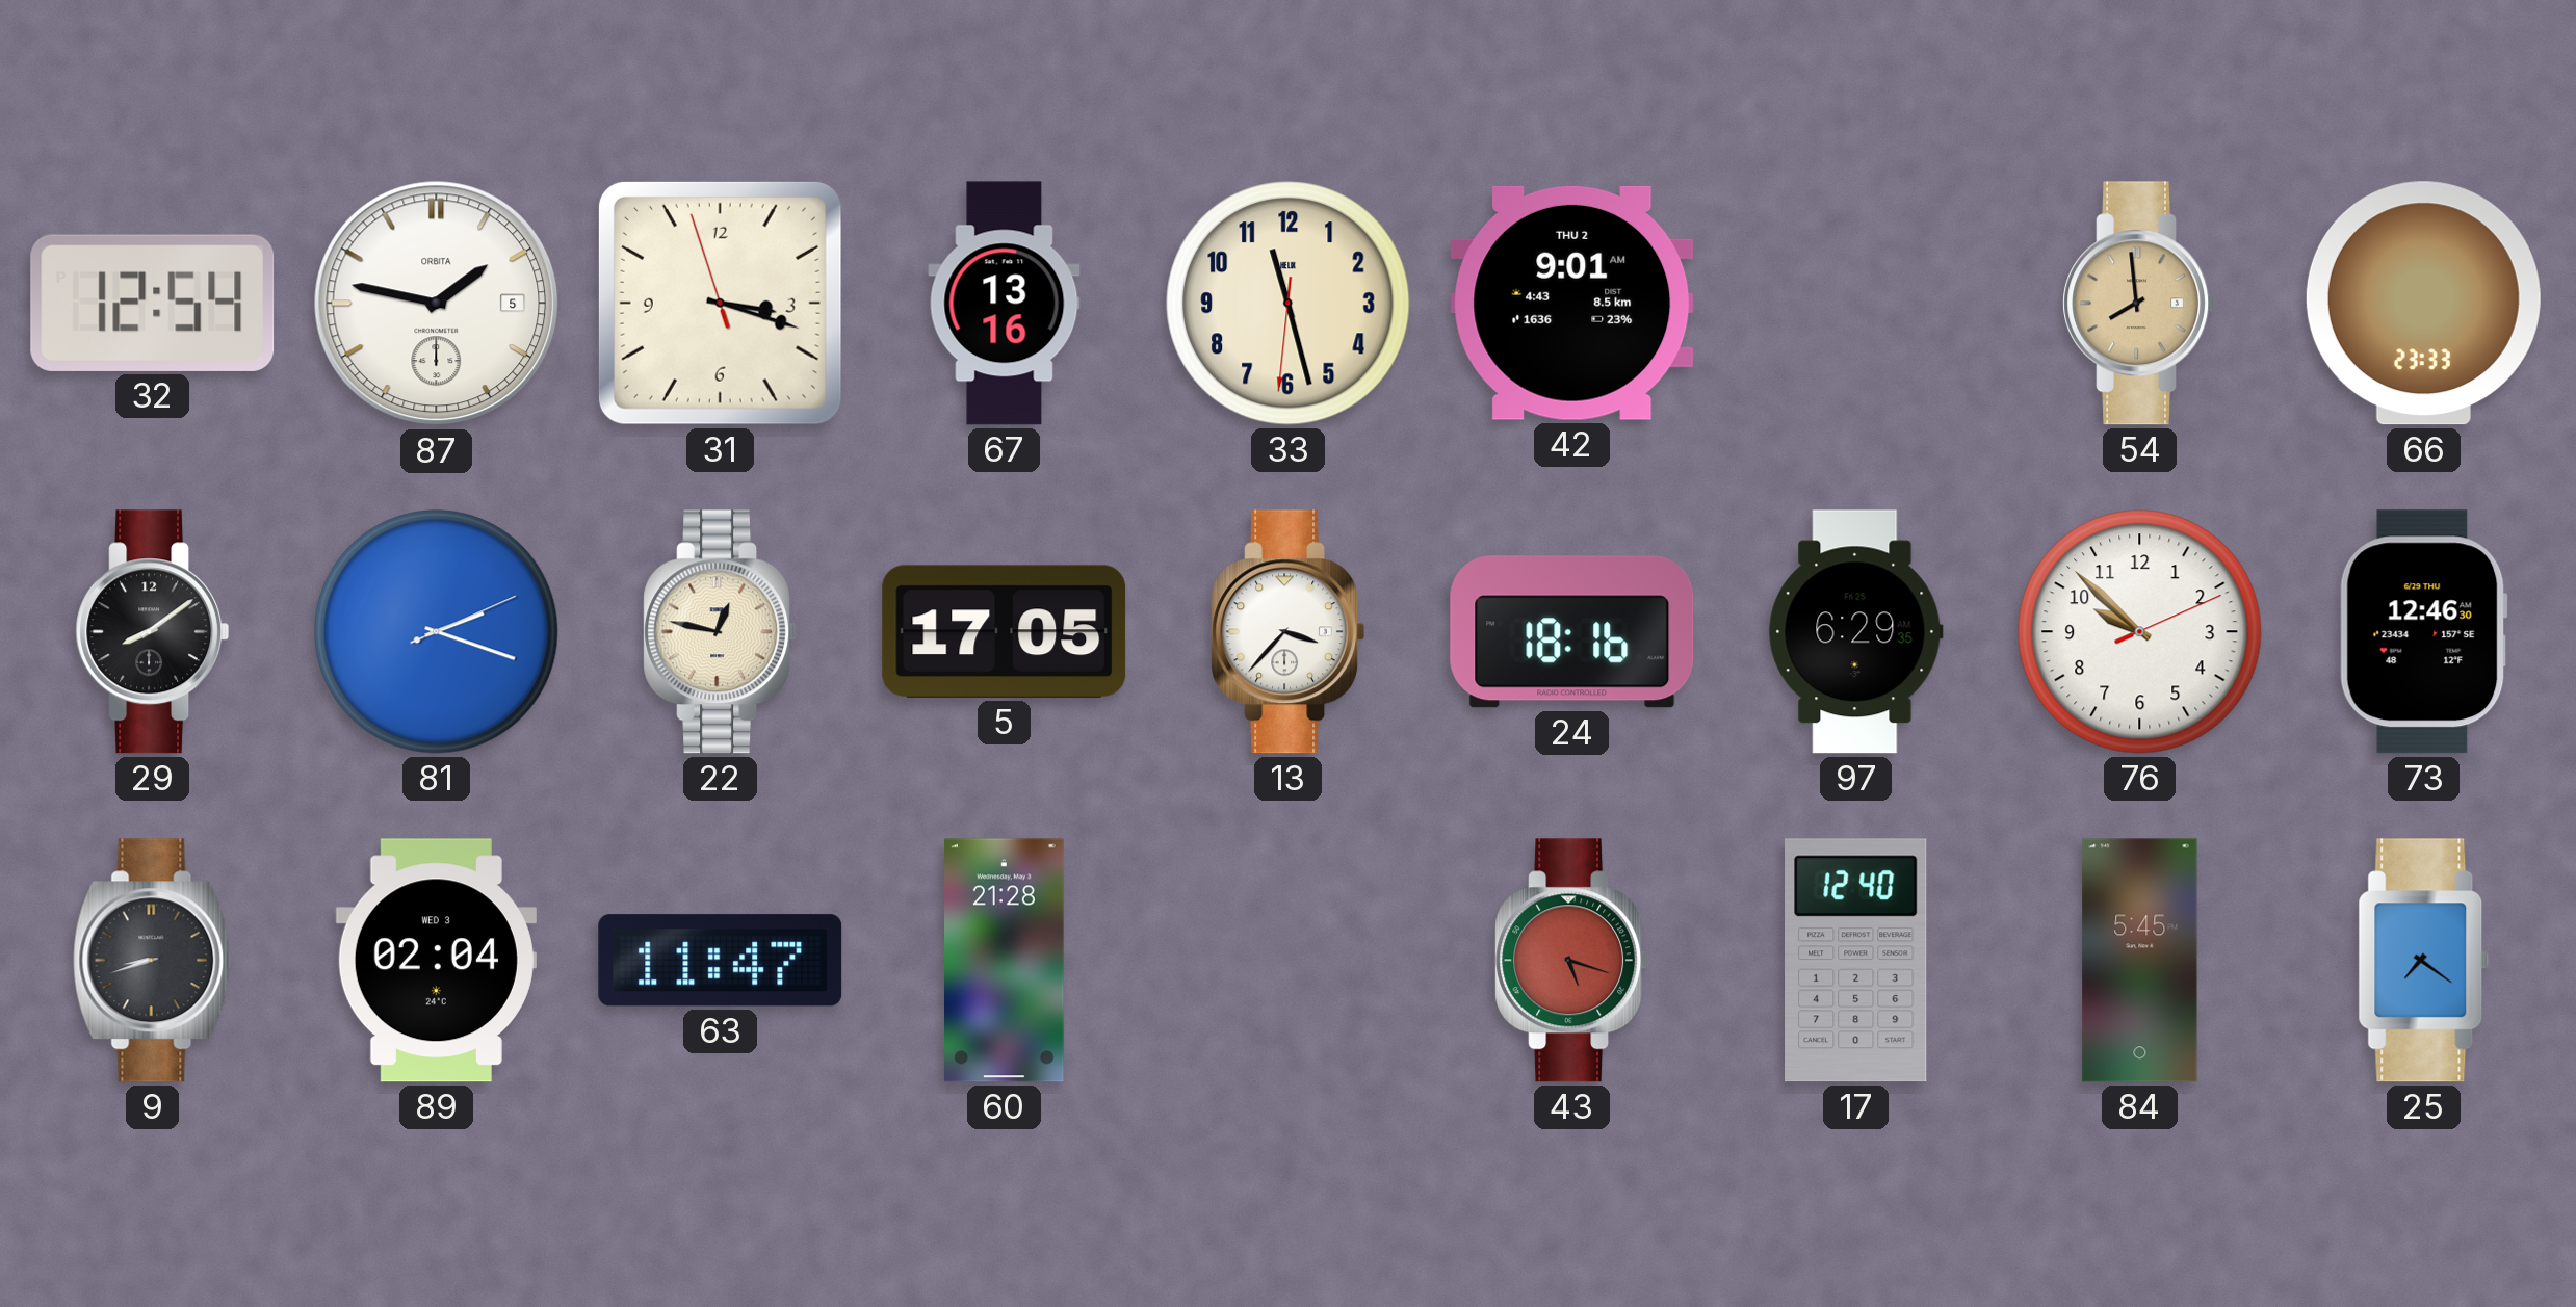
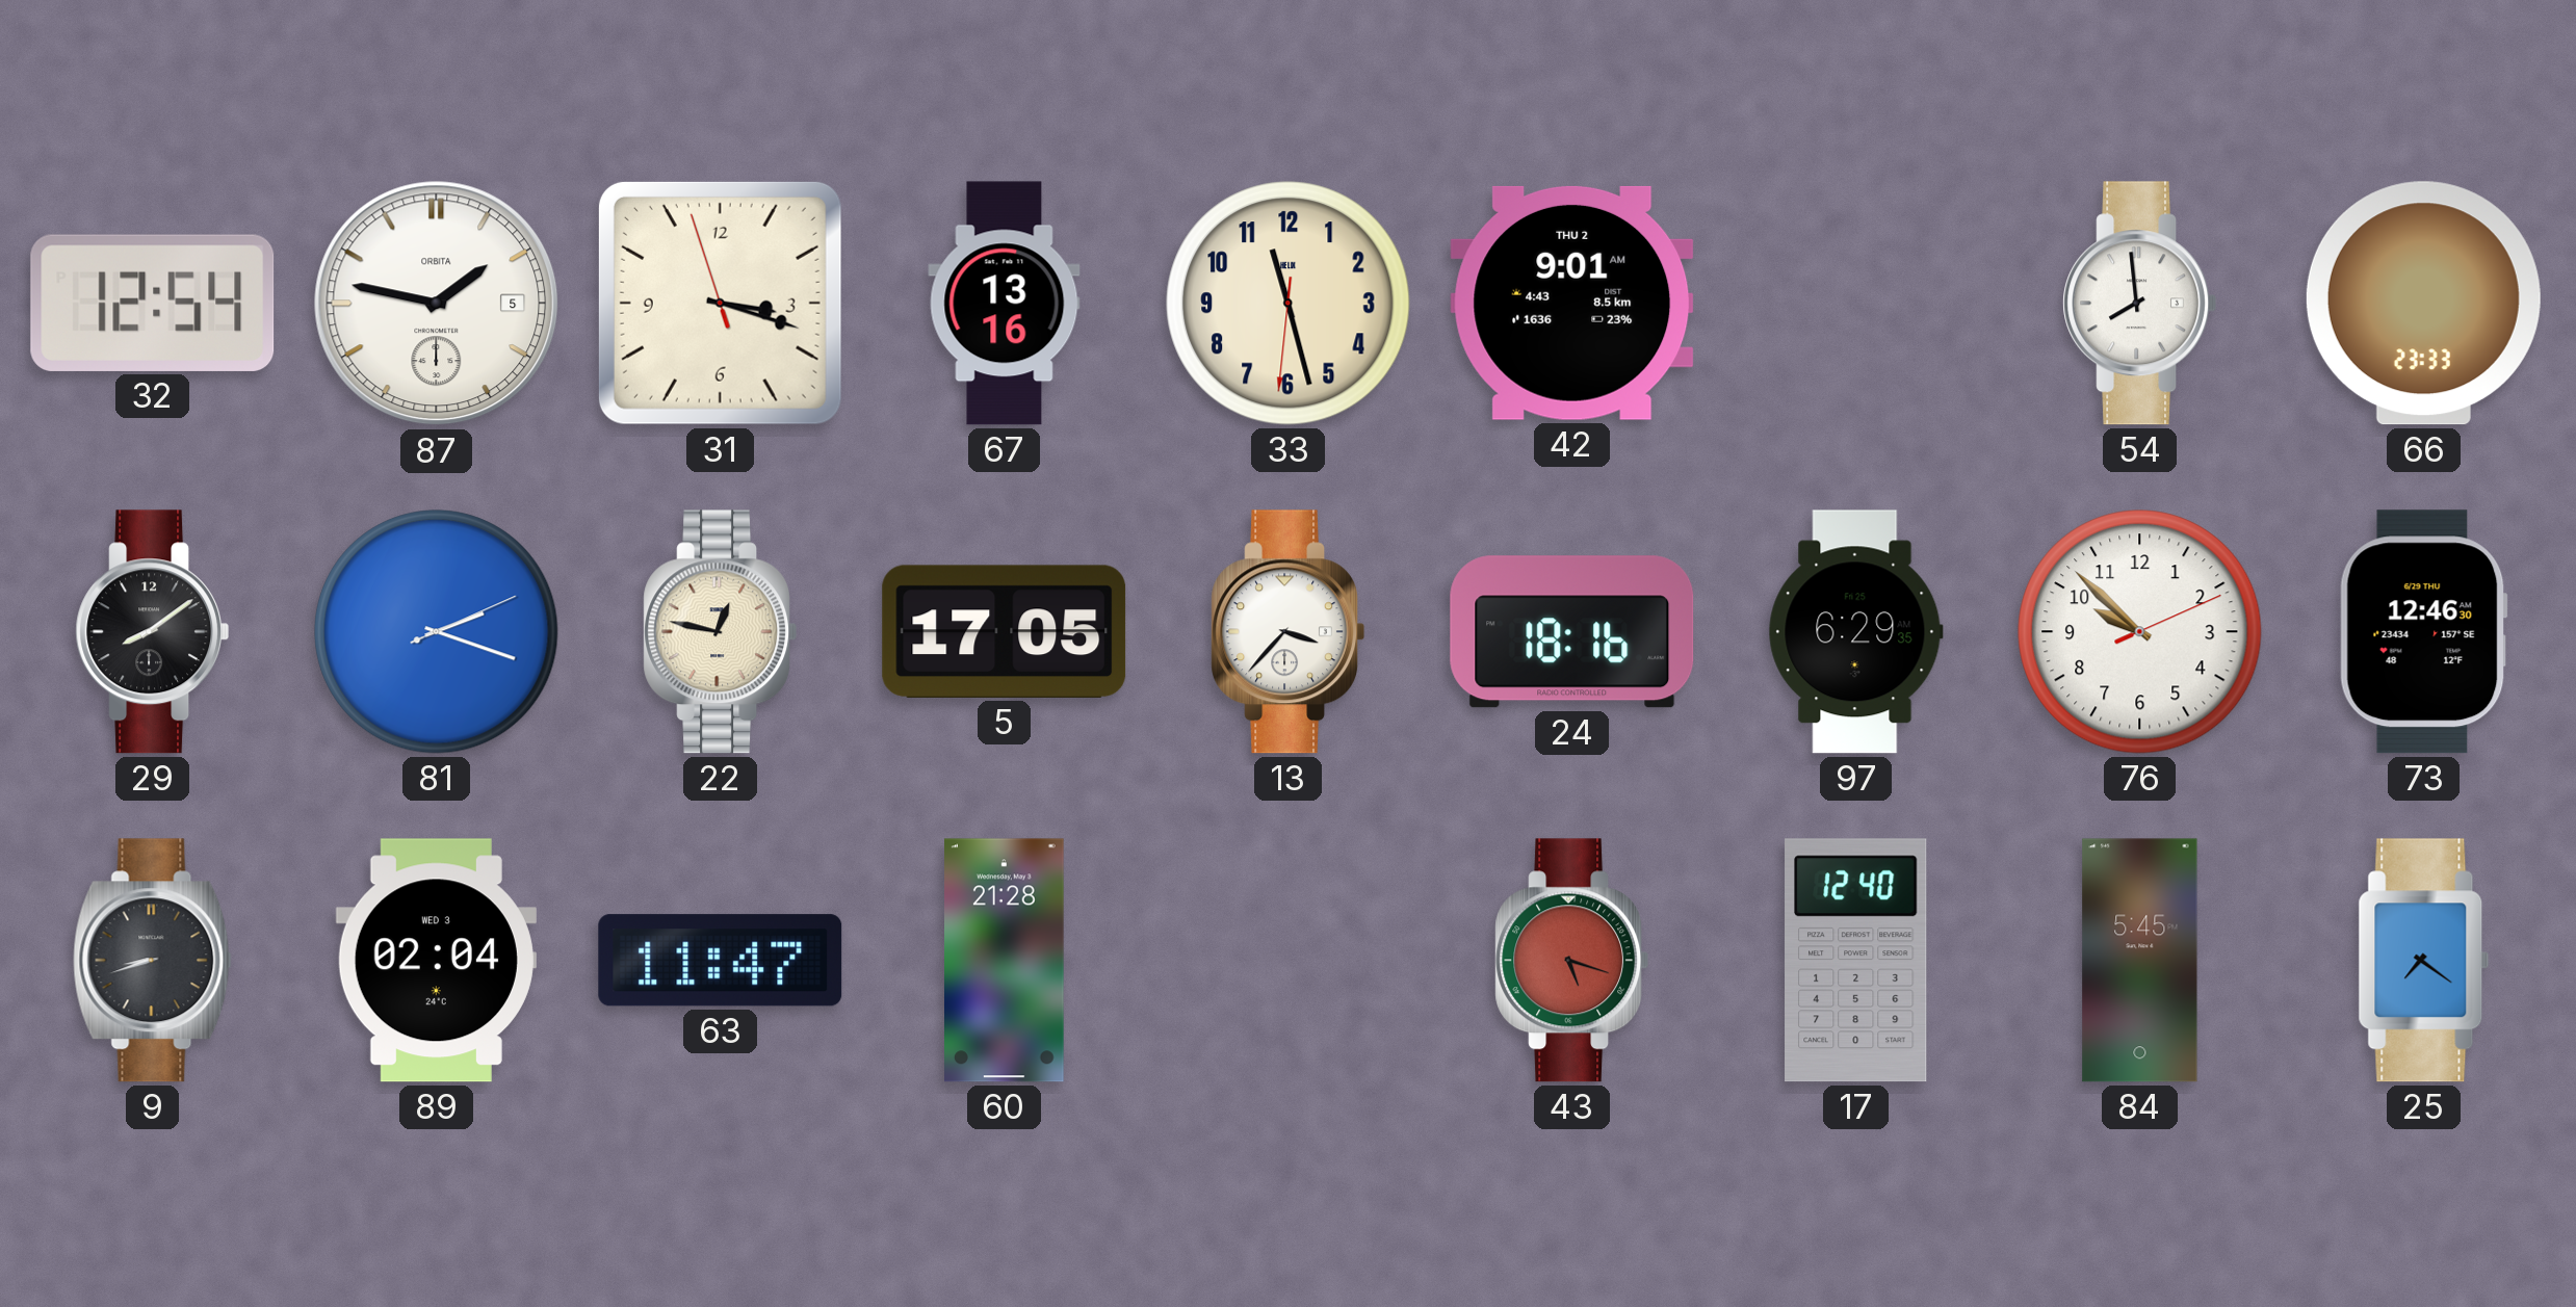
54 dial: champagne -> white
